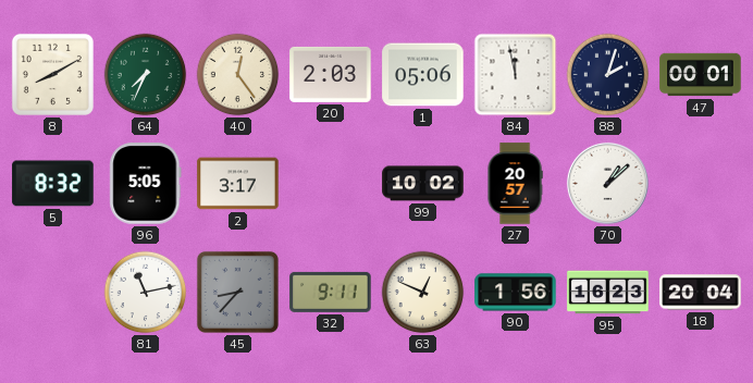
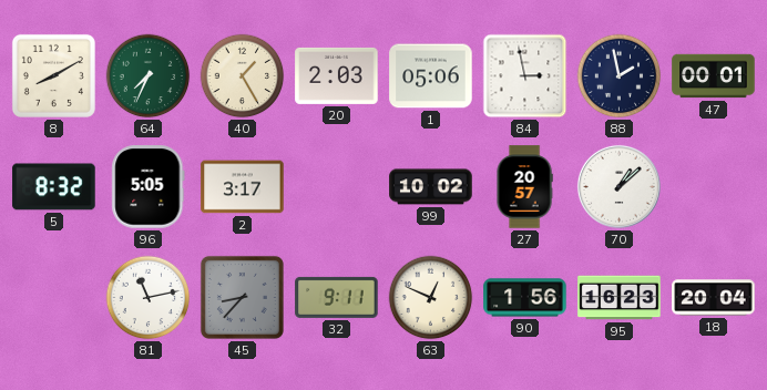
40: 12:24 -> 1:25
84: 11:58 -> 2:58
88: 2:03 -> 1:58
